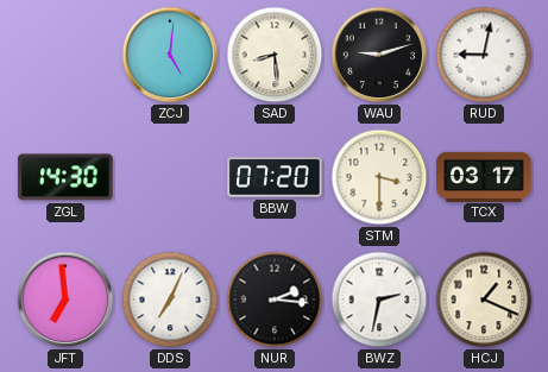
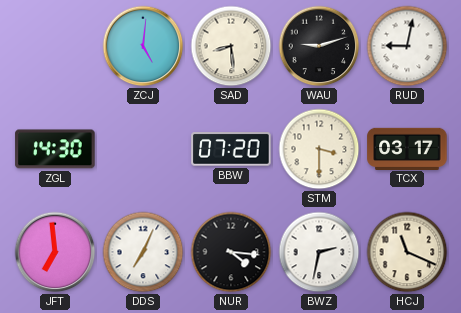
NUR: 2:16 -> 4:16
HCJ: 1:19 -> 11:19
